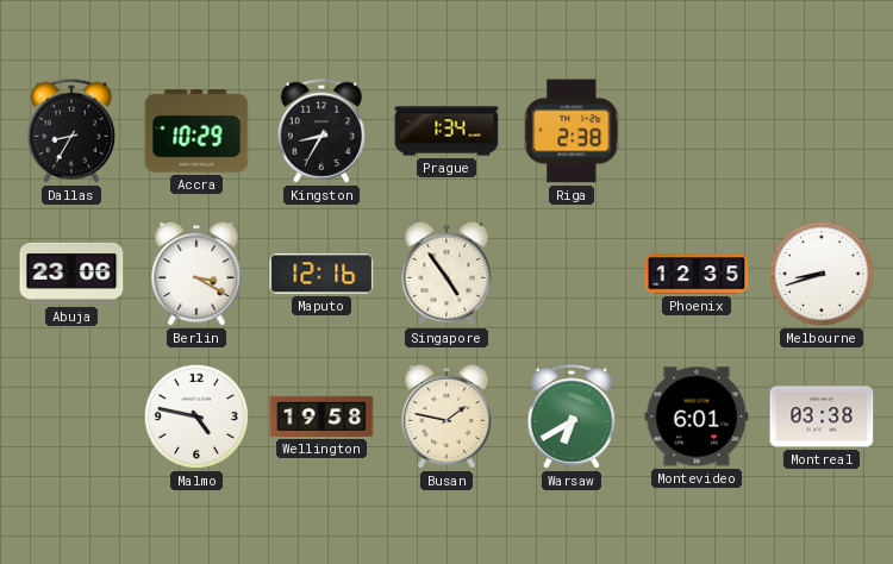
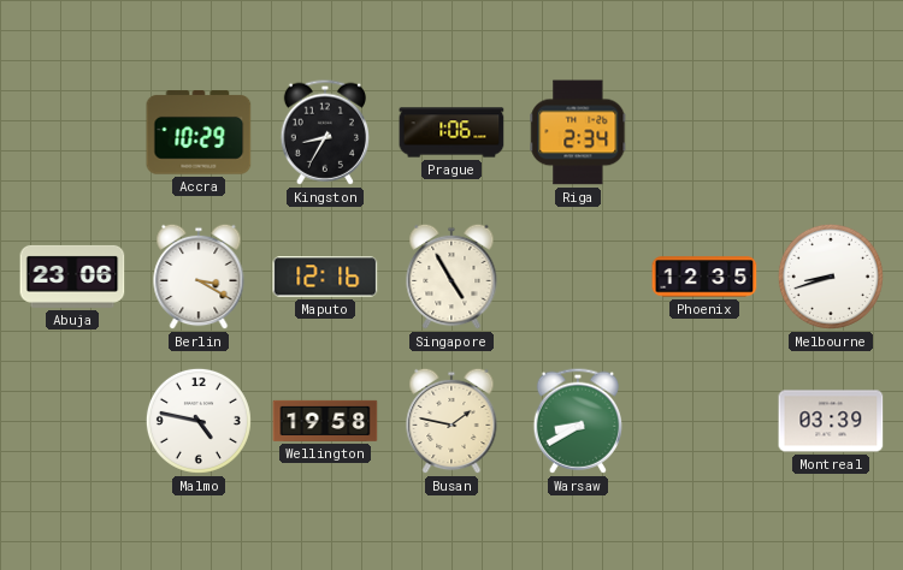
Dallas: 8:35 -> none
Prague: 1:34 -> 1:06
Riga: 2:38 -> 2:34
Singapore: 4:54 -> 4:55
Warsaw: 6:40 -> 8:40
Montevideo: 6:01 -> none
Montreal: 03:38 -> 03:39
